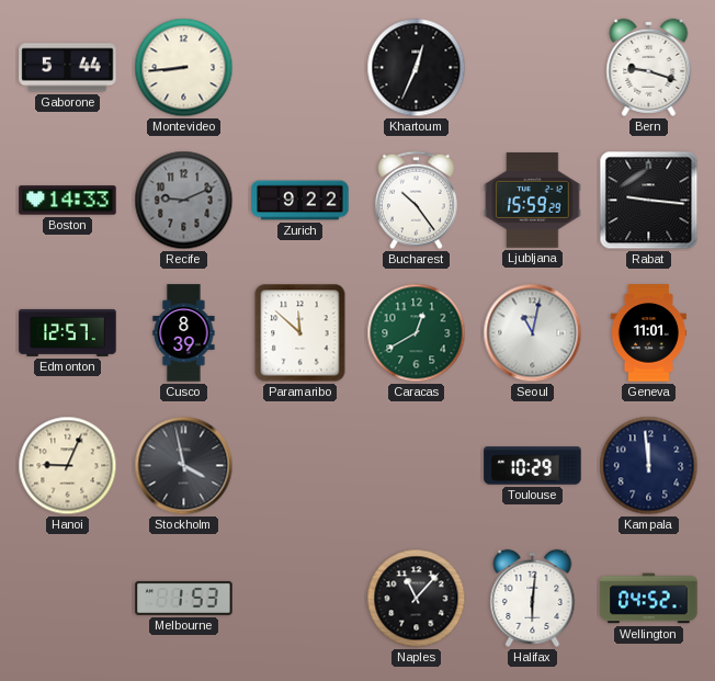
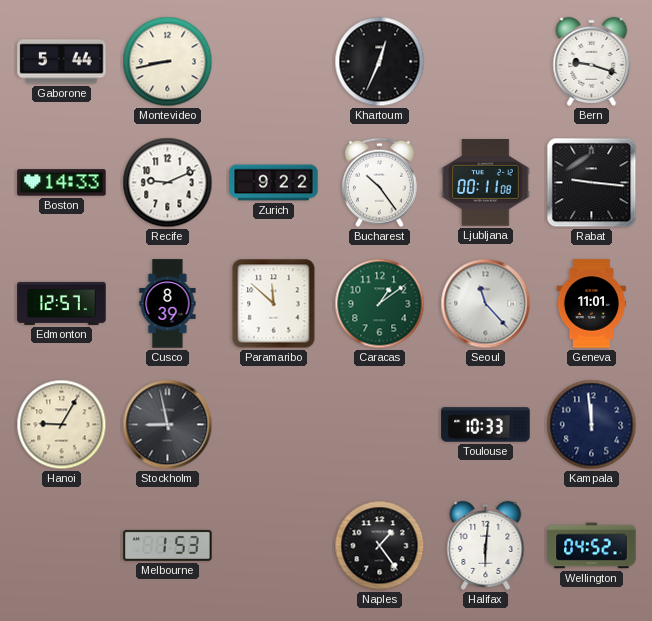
Montevideo: 8:44 -> 8:43
Recife dial: grey -> white
Ljubljana: 15:59 -> 00:11
Caracas: 12:40 -> 1:09
Seoul: 11:02 -> 11:23
Hanoi: 9:04 -> 9:05
Stockholm: 3:58 -> 8:58
Toulouse: 10:29 -> 10:33
Naples: 11:07 -> 1:24
